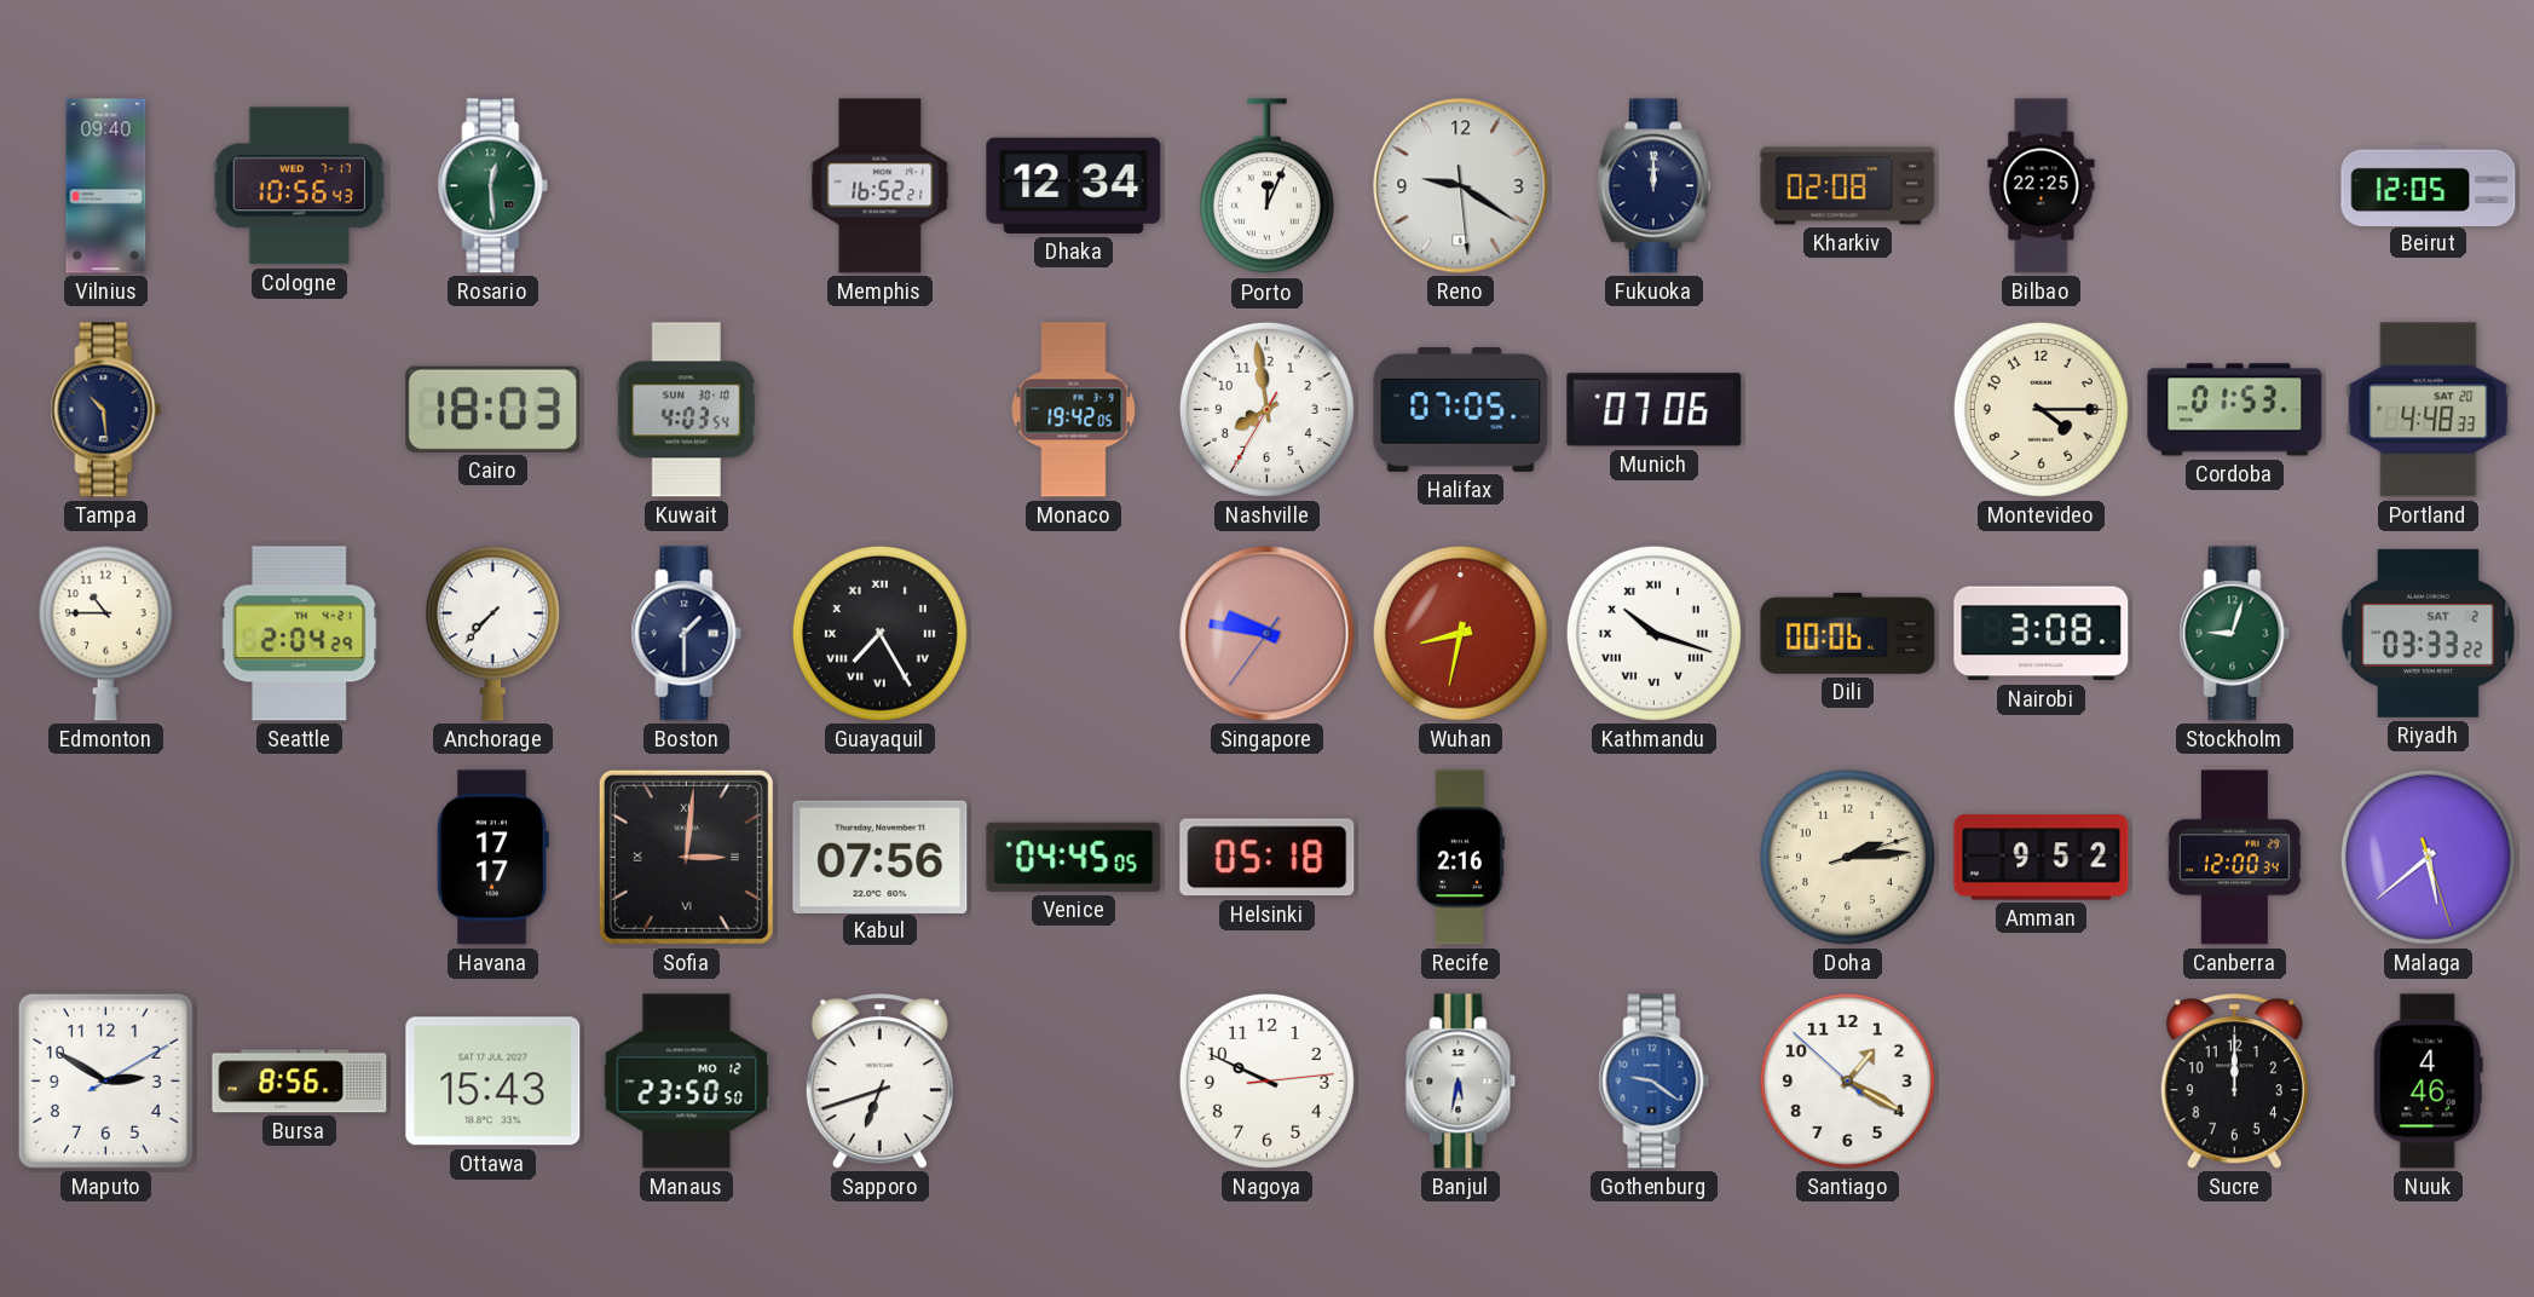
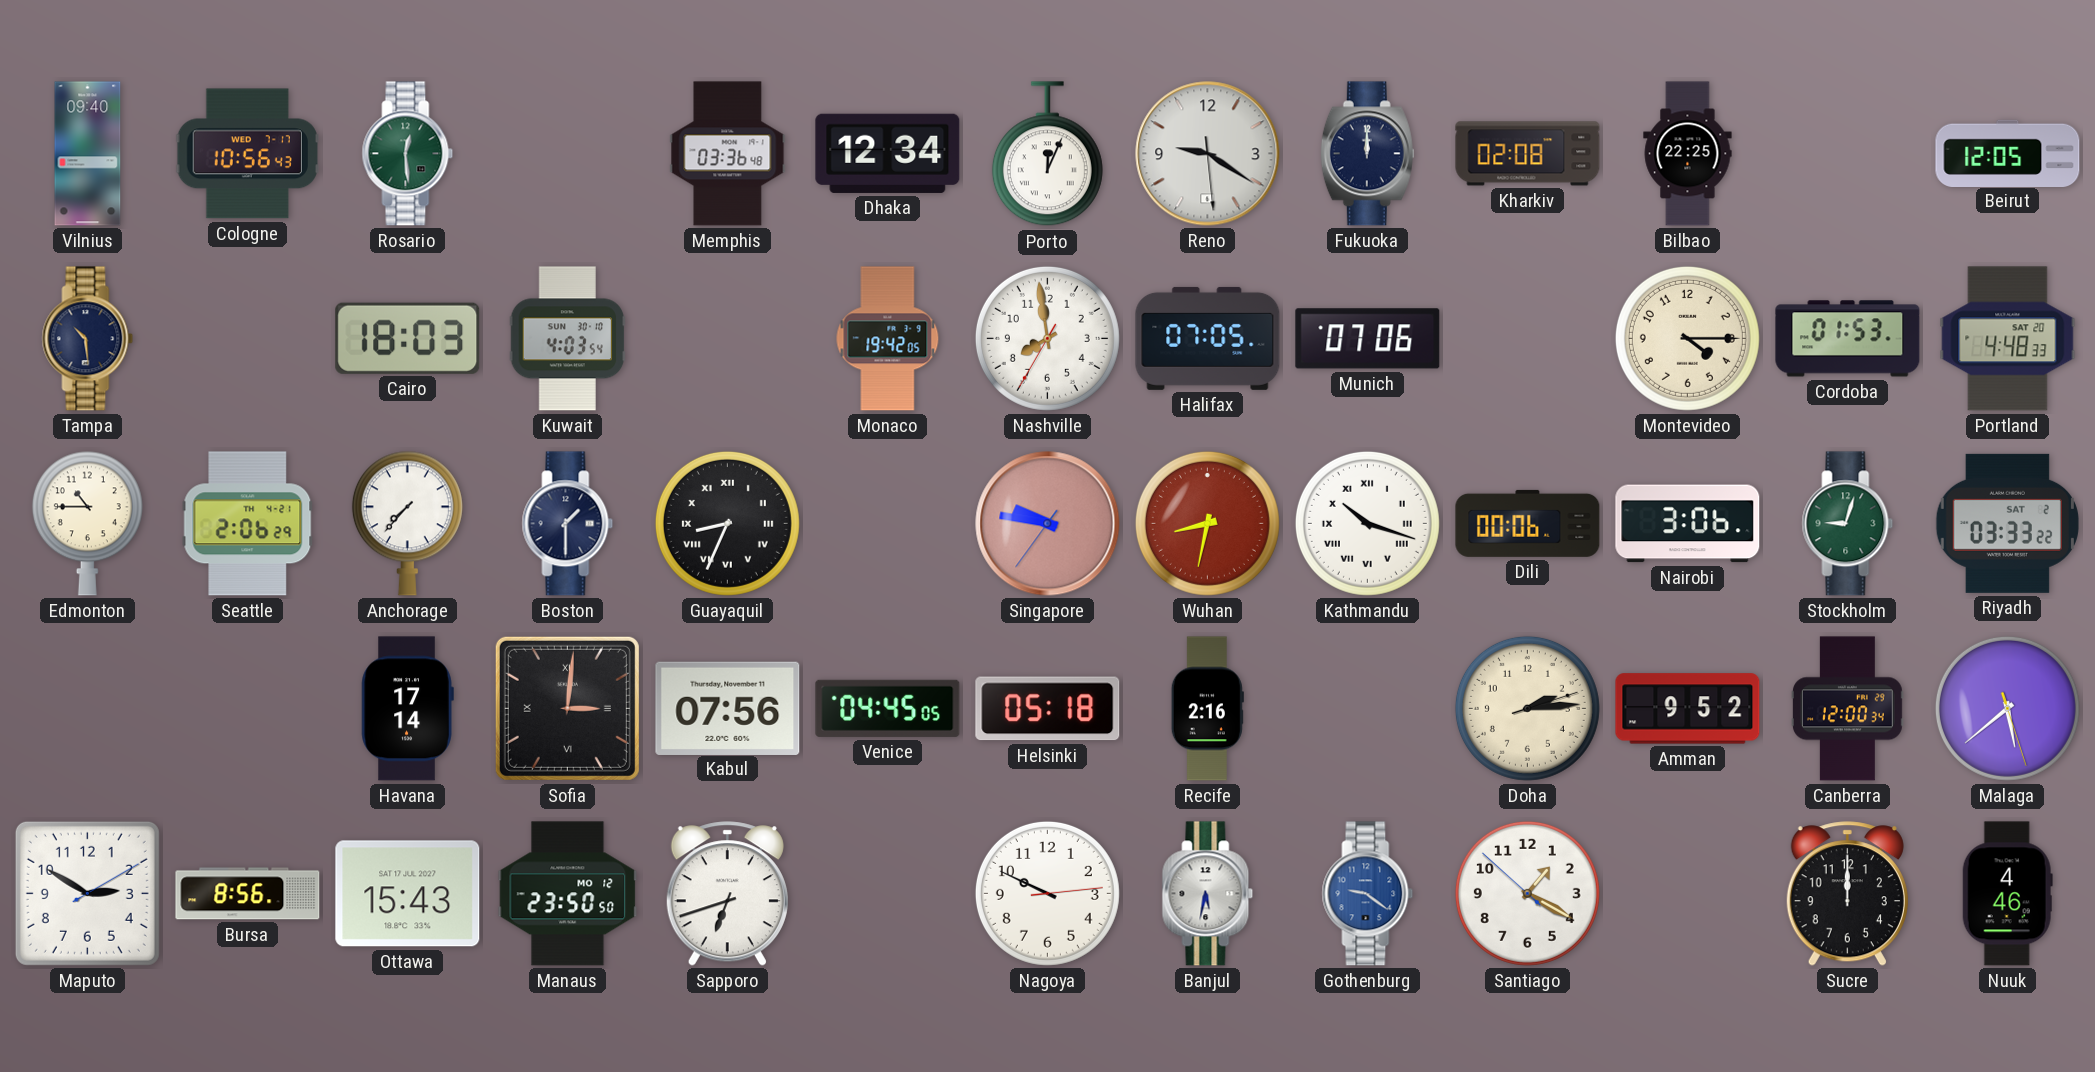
Memphis: 16:52 -> 03:36
Seattle: 2:04 -> 2:06
Guayaquil: 7:25 -> 8:34
Nairobi: 3:08 -> 3:06
Havana: 17:17 -> 17:14
